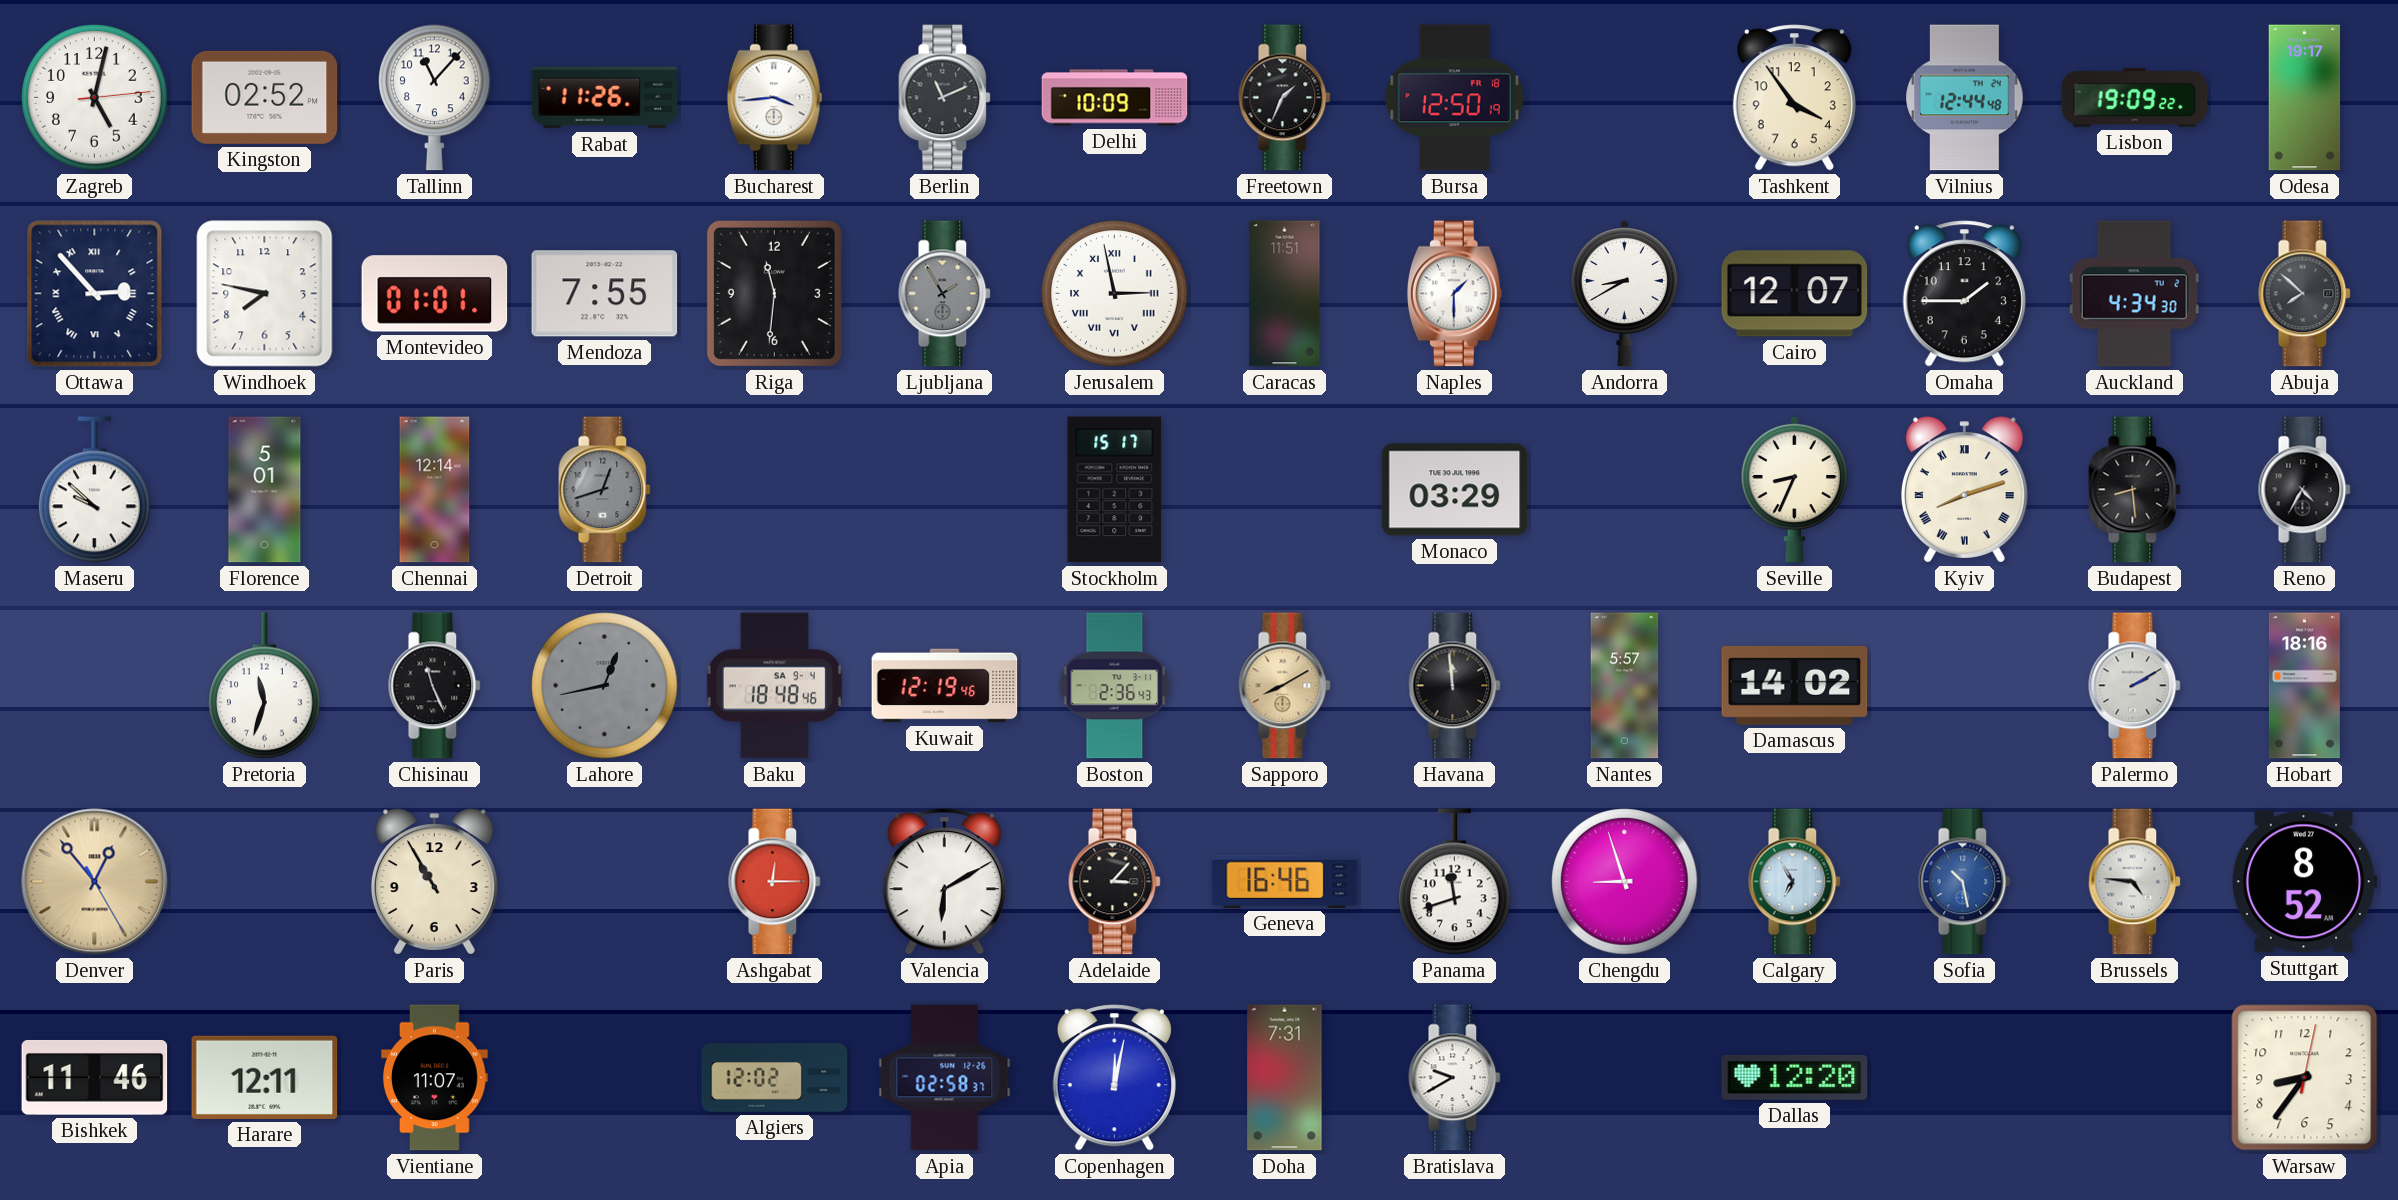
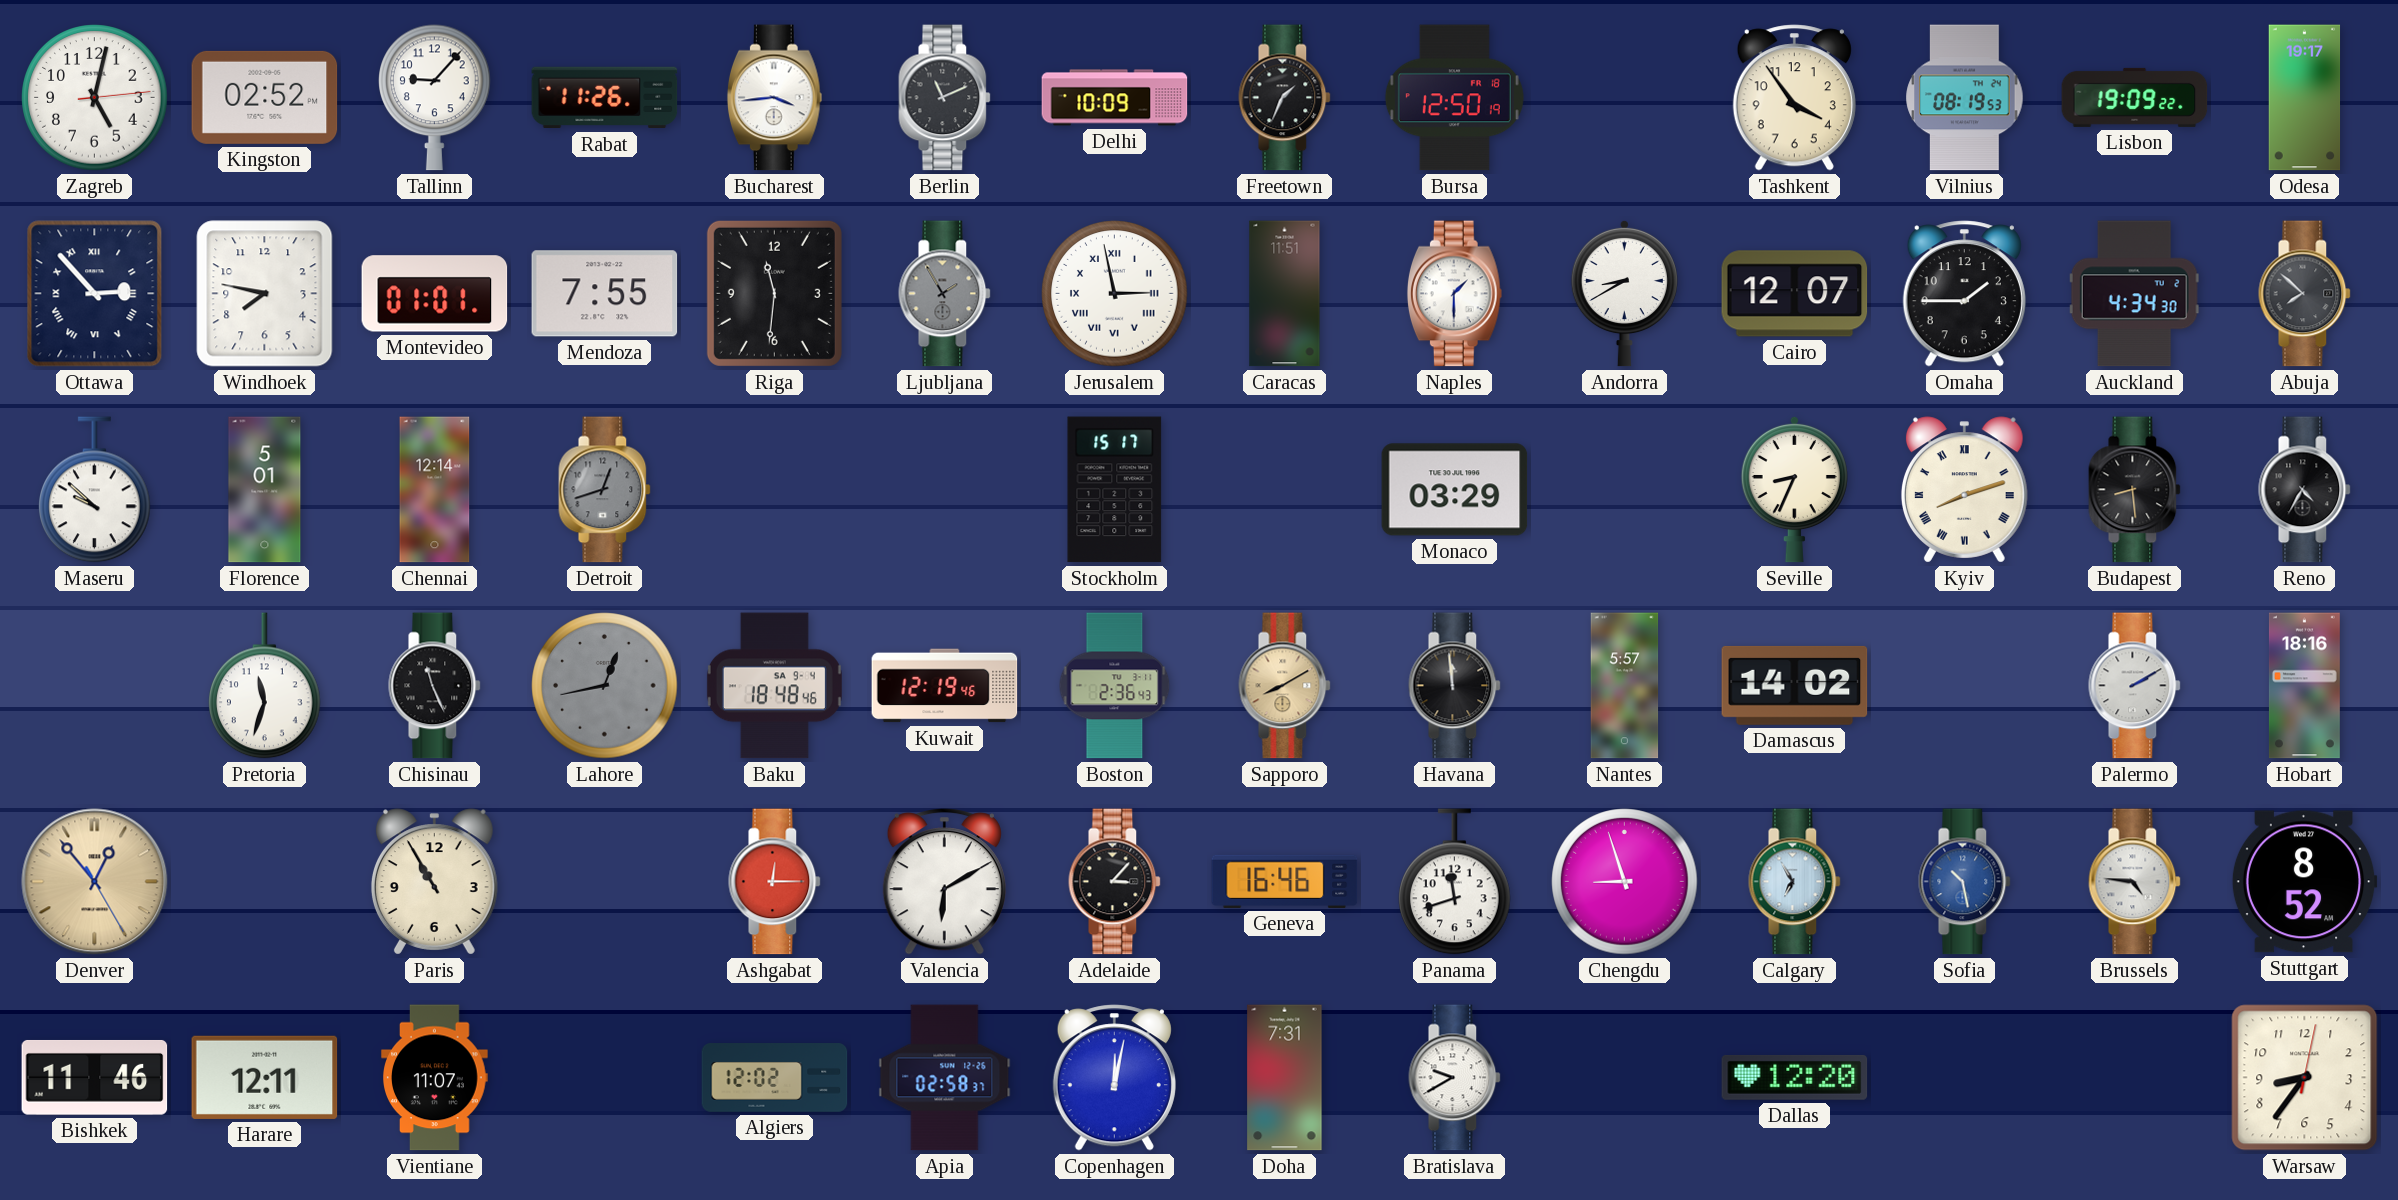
Tallinn: 11:07 -> 9:07
Vilnius: 12:44 -> 08:19
